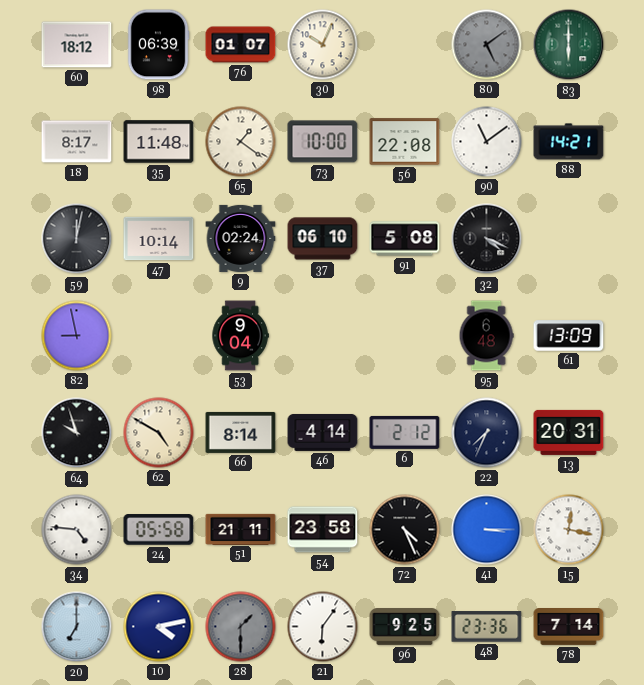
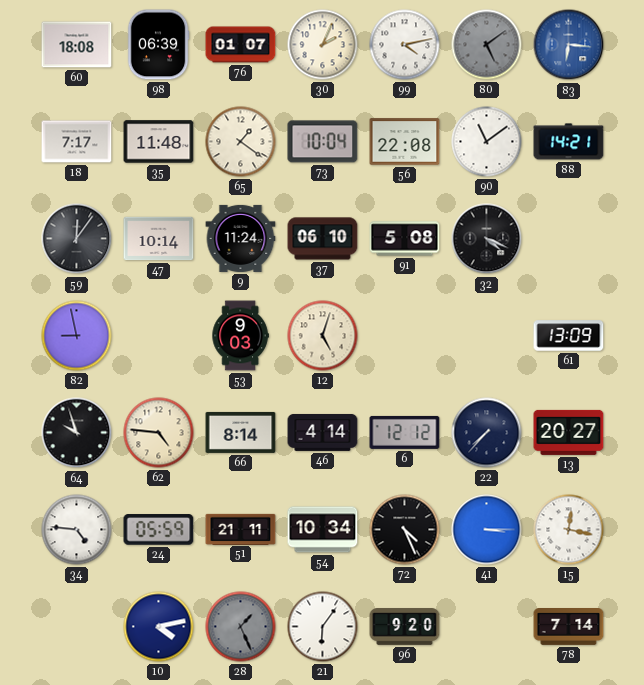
60: 18:12 -> 18:08
30: 10:04 -> 2:04
99: none -> 4:13
83: 6:00 -> 6:16
83 dial: green -> blue
18: 8:17 -> 7:17
73: 10:00 -> 10:04
59: 12:02 -> 12:06
9: 02:24 -> 11:24
53: 9:04 -> 9:03
12: none -> 5:03
95: 6:48 -> none
62: 4:50 -> 4:46
6: 2:12 -> 12:12
22: 7:34 -> 7:37
13: 20:31 -> 20:27
24: 05:58 -> 05:59
54: 23:58 -> 10:34
20: 7:00 -> none
28: 1:30 -> 1:26
96: 9:25 -> 9:20
48: 23:36 -> none
